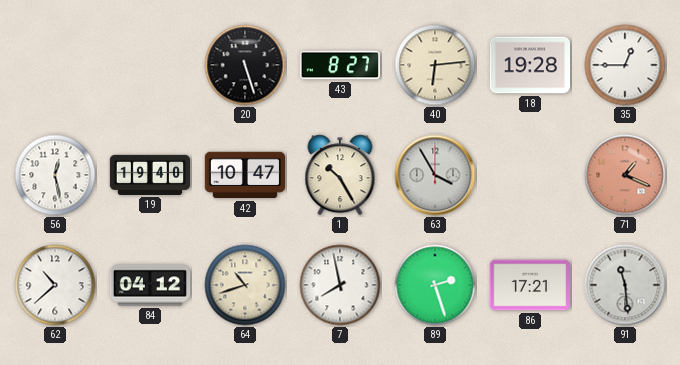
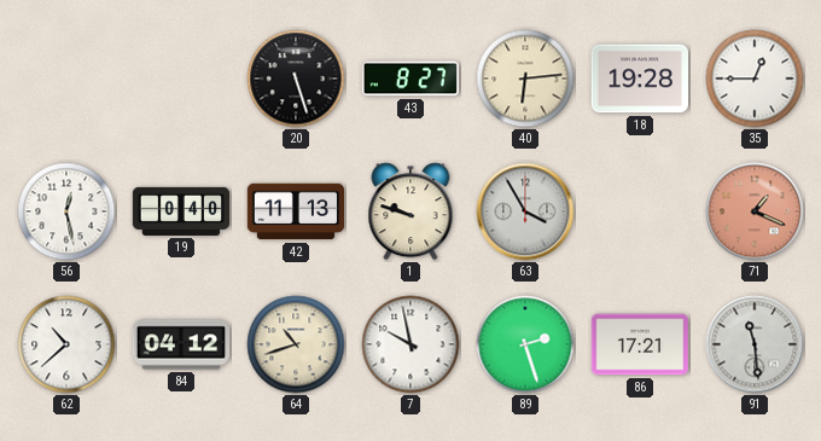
19: 19:40 -> 0:40
42: 10:47 -> 11:13
1: 10:25 -> 9:48
7: 7:58 -> 9:58
